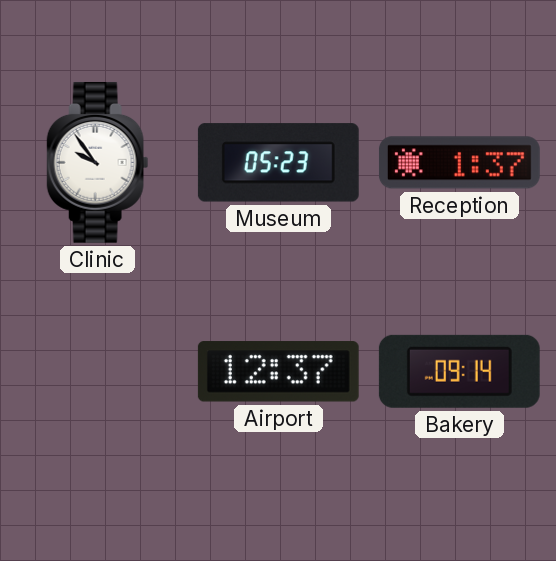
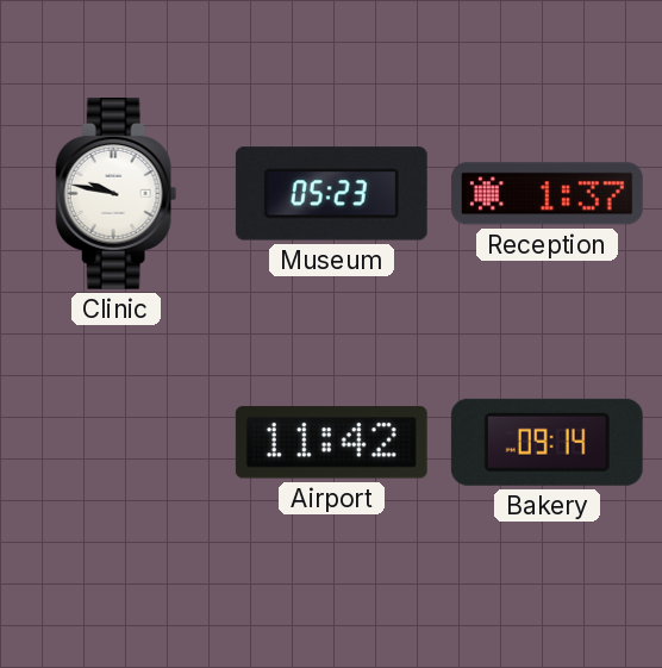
Clinic: 9:54 -> 9:47
Airport: 12:37 -> 11:42
